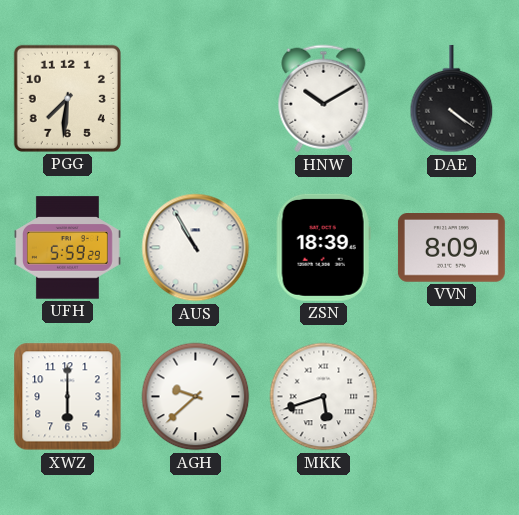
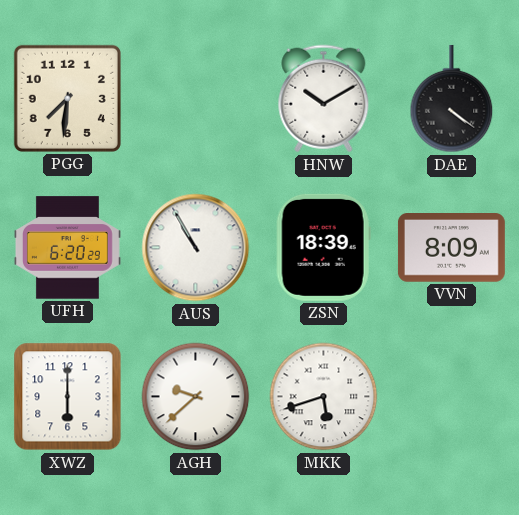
UFH: 5:59 -> 6:20
